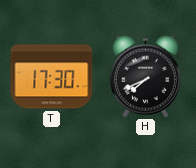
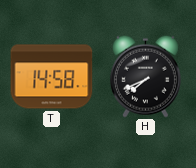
T: 17:30 -> 14:58
